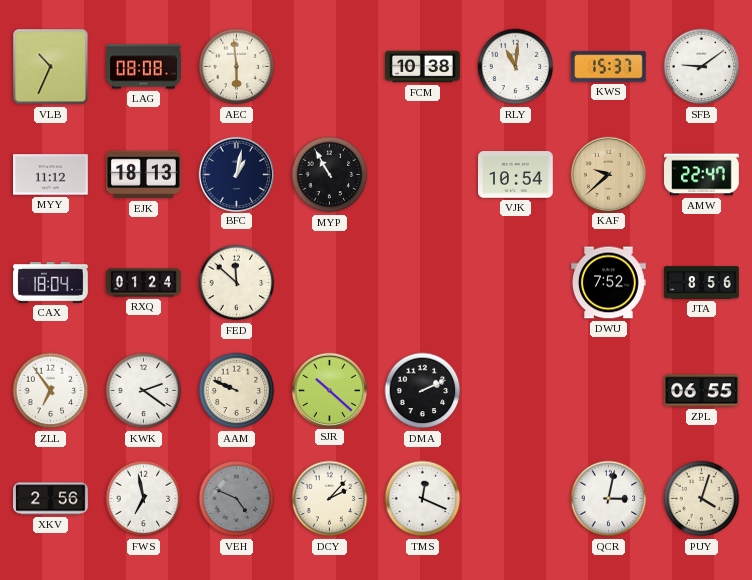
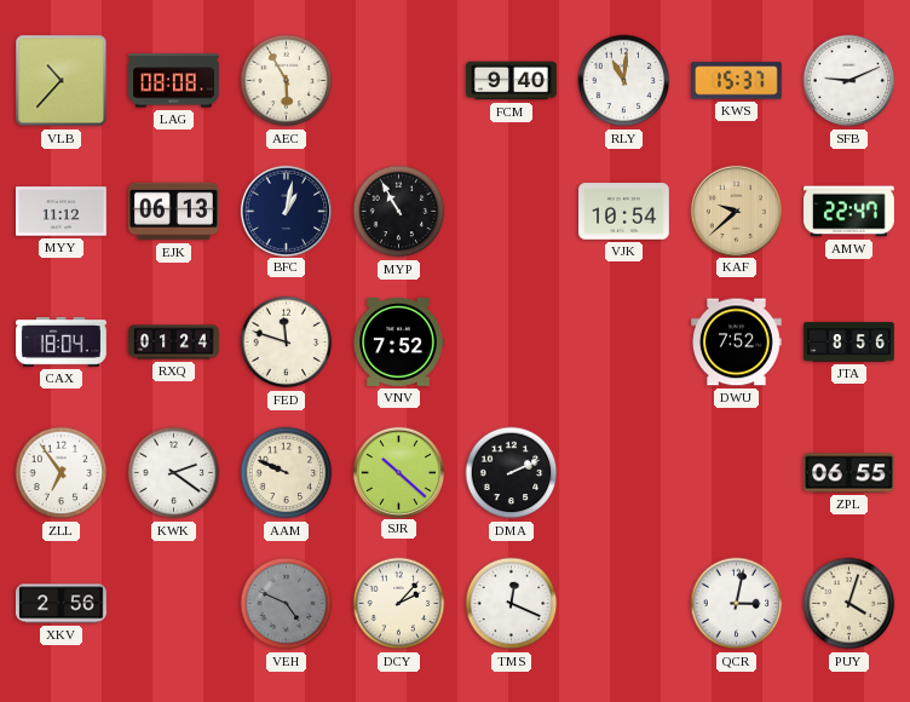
VLB: 10:34 -> 10:37
AEC: 5:59 -> 5:55
FCM: 10:38 -> 9:40
SFB: 9:09 -> 9:11
EJK: 18:13 -> 06:13
FED: 11:52 -> 11:48
VNV: none -> 7:52
FWS: 6:58 -> none
